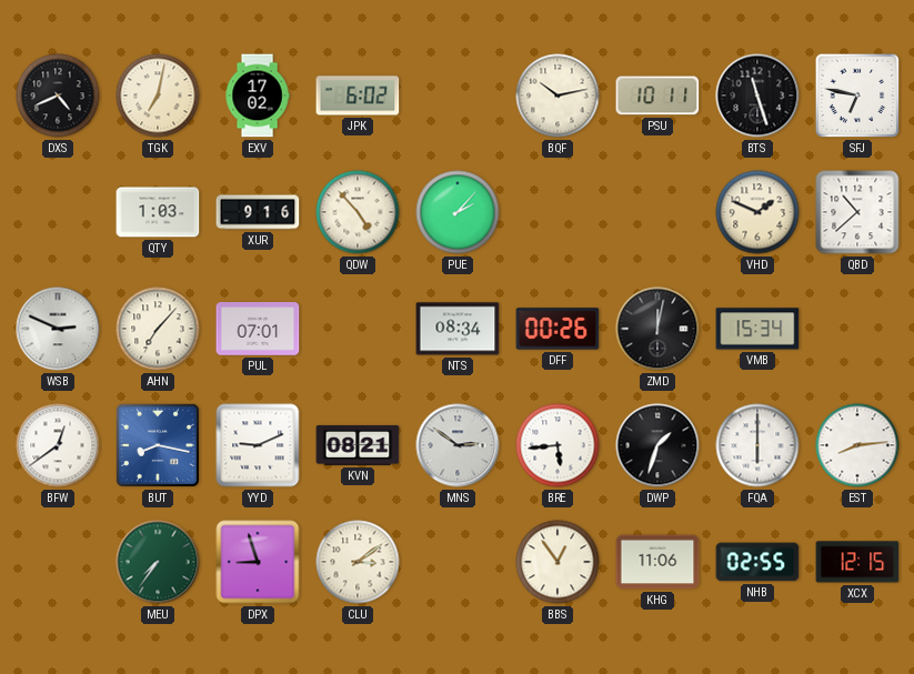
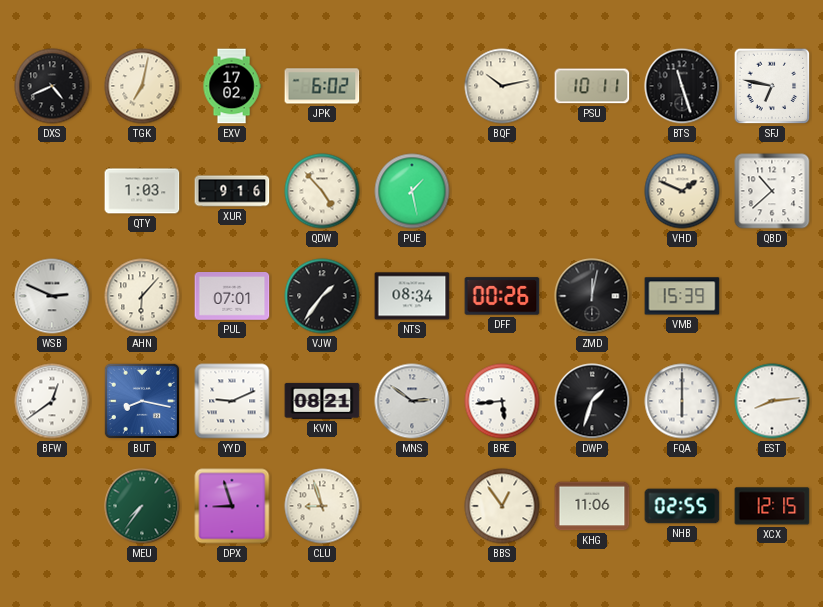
PUE: 2:07 -> 1:28
AHN: 7:07 -> 6:07
VJW: none -> 1:36
VMB: 15:34 -> 15:39
CLU: 3:09 -> 8:57
